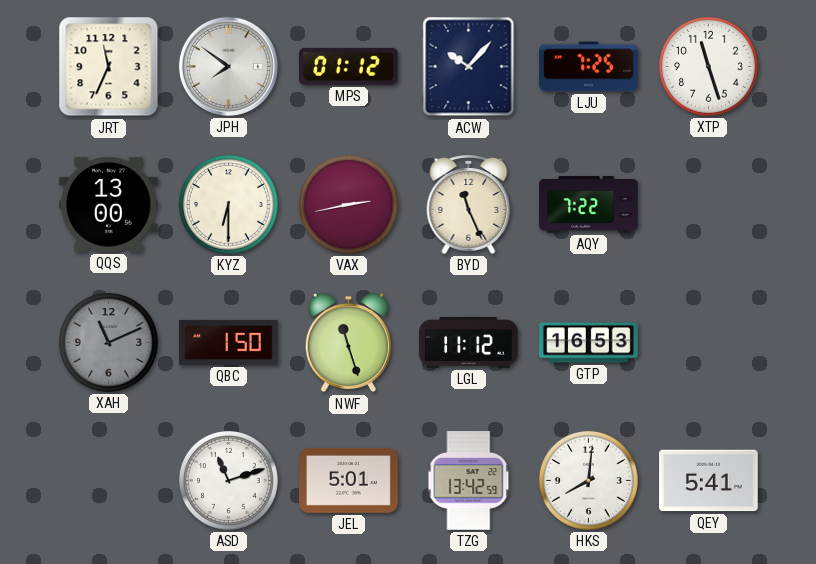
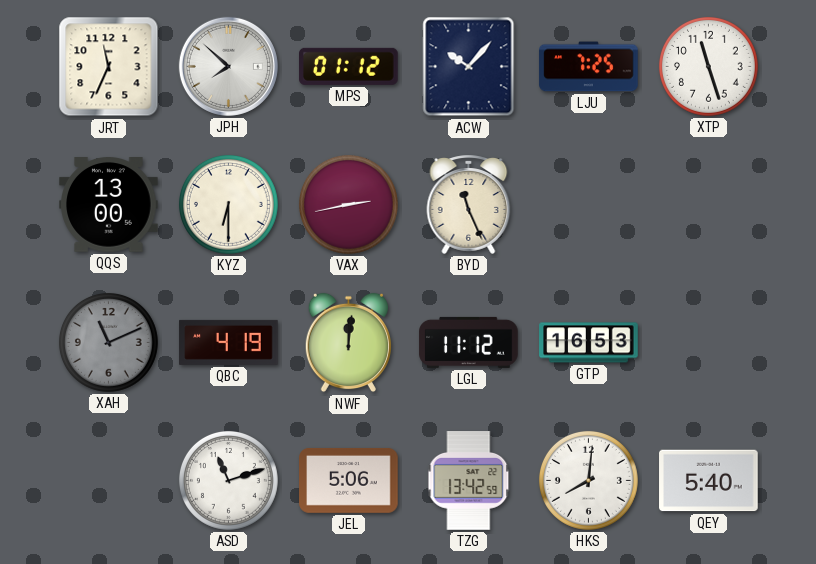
JPH: 7:51 -> 7:52
AQY: 7:22 -> none
QBC: 1:50 -> 4:19
NWF: 11:27 -> 12:01
JEL: 5:01 -> 5:06
QEY: 5:41 -> 5:40
